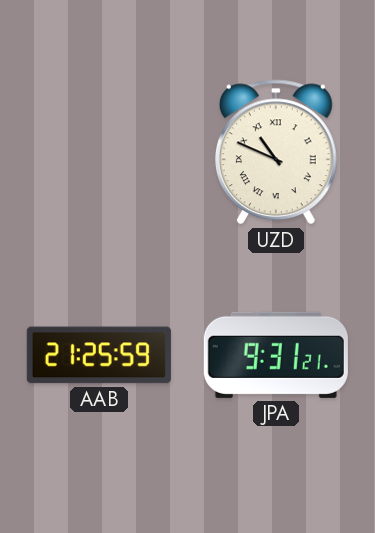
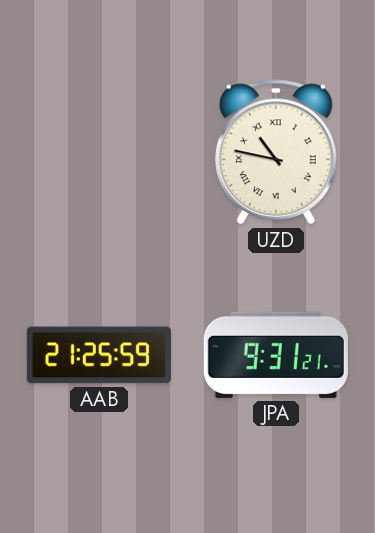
UZD: 10:49 -> 10:47
